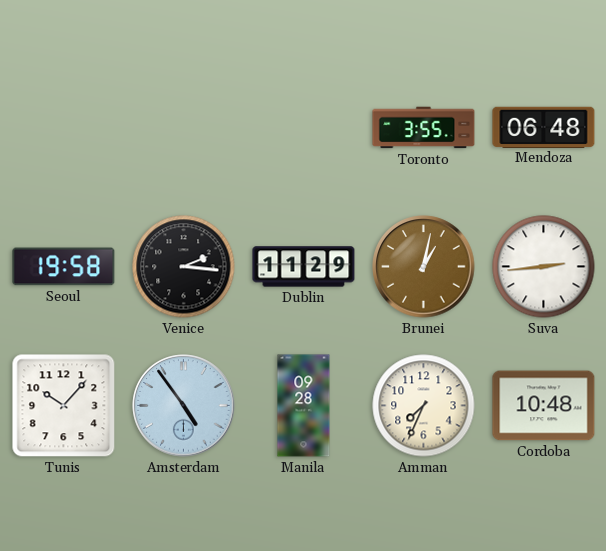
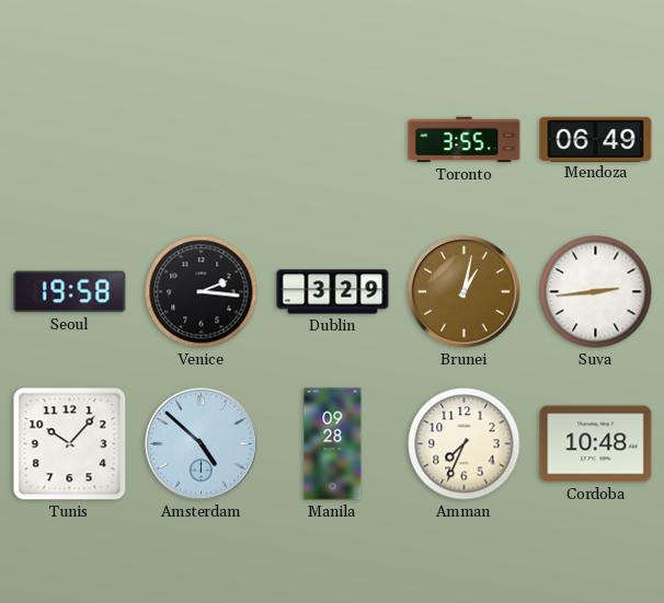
Mendoza: 06:48 -> 06:49
Dublin: 11:29 -> 3:29
Amsterdam: 4:54 -> 4:52
